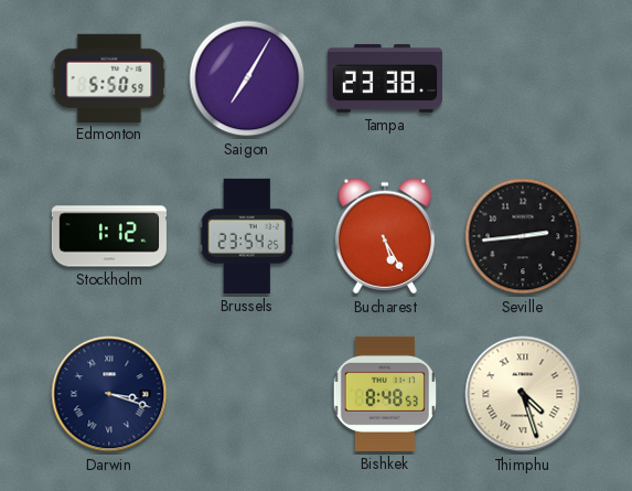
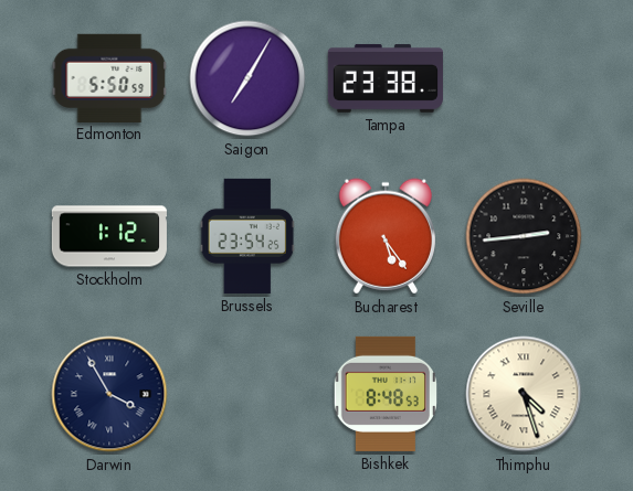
Bucharest: 5:25 -> 5:24
Darwin: 3:18 -> 3:55
